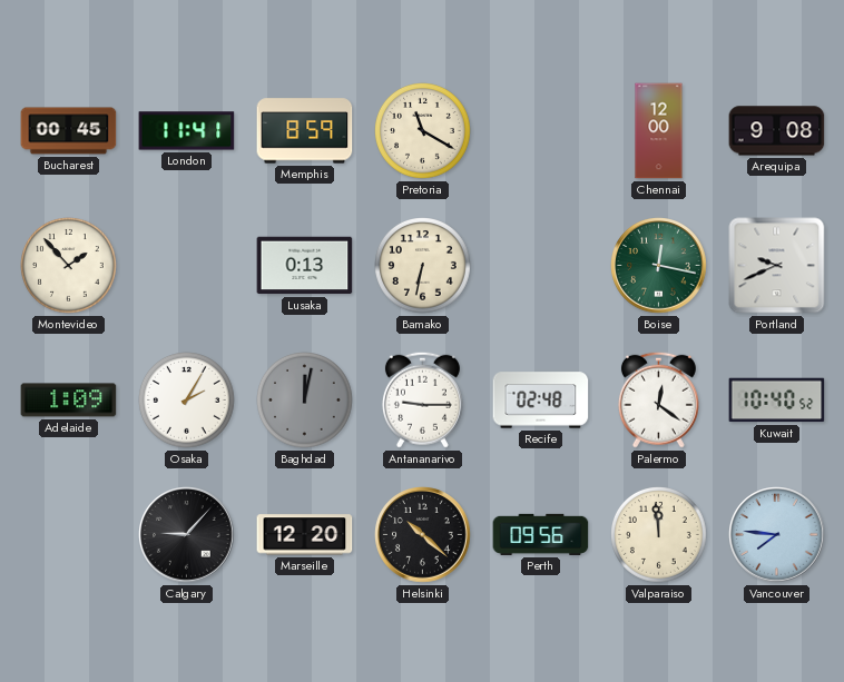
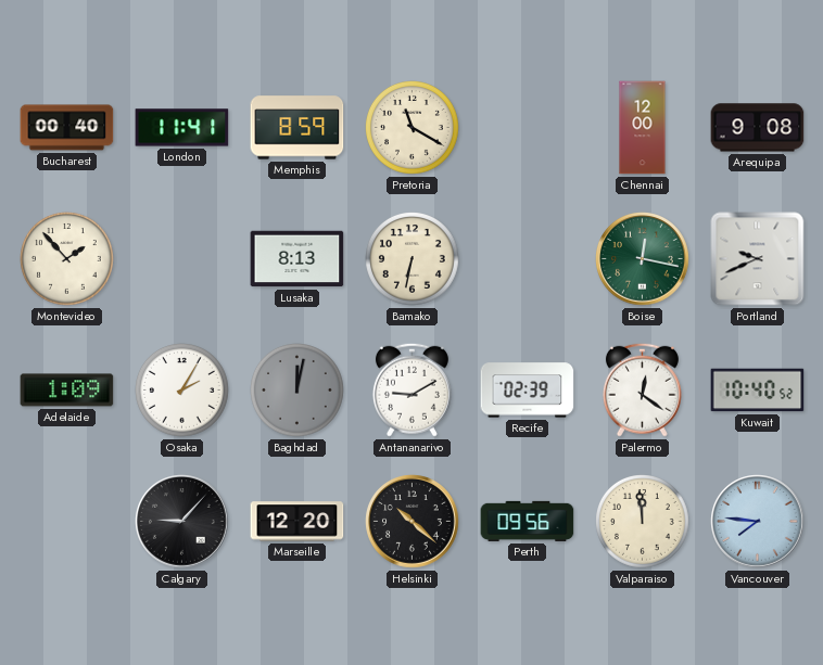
Bucharest: 00:45 -> 00:40
Lusaka: 0:13 -> 8:13
Antananarivo: 9:15 -> 9:10
Recife: 02:48 -> 02:39
